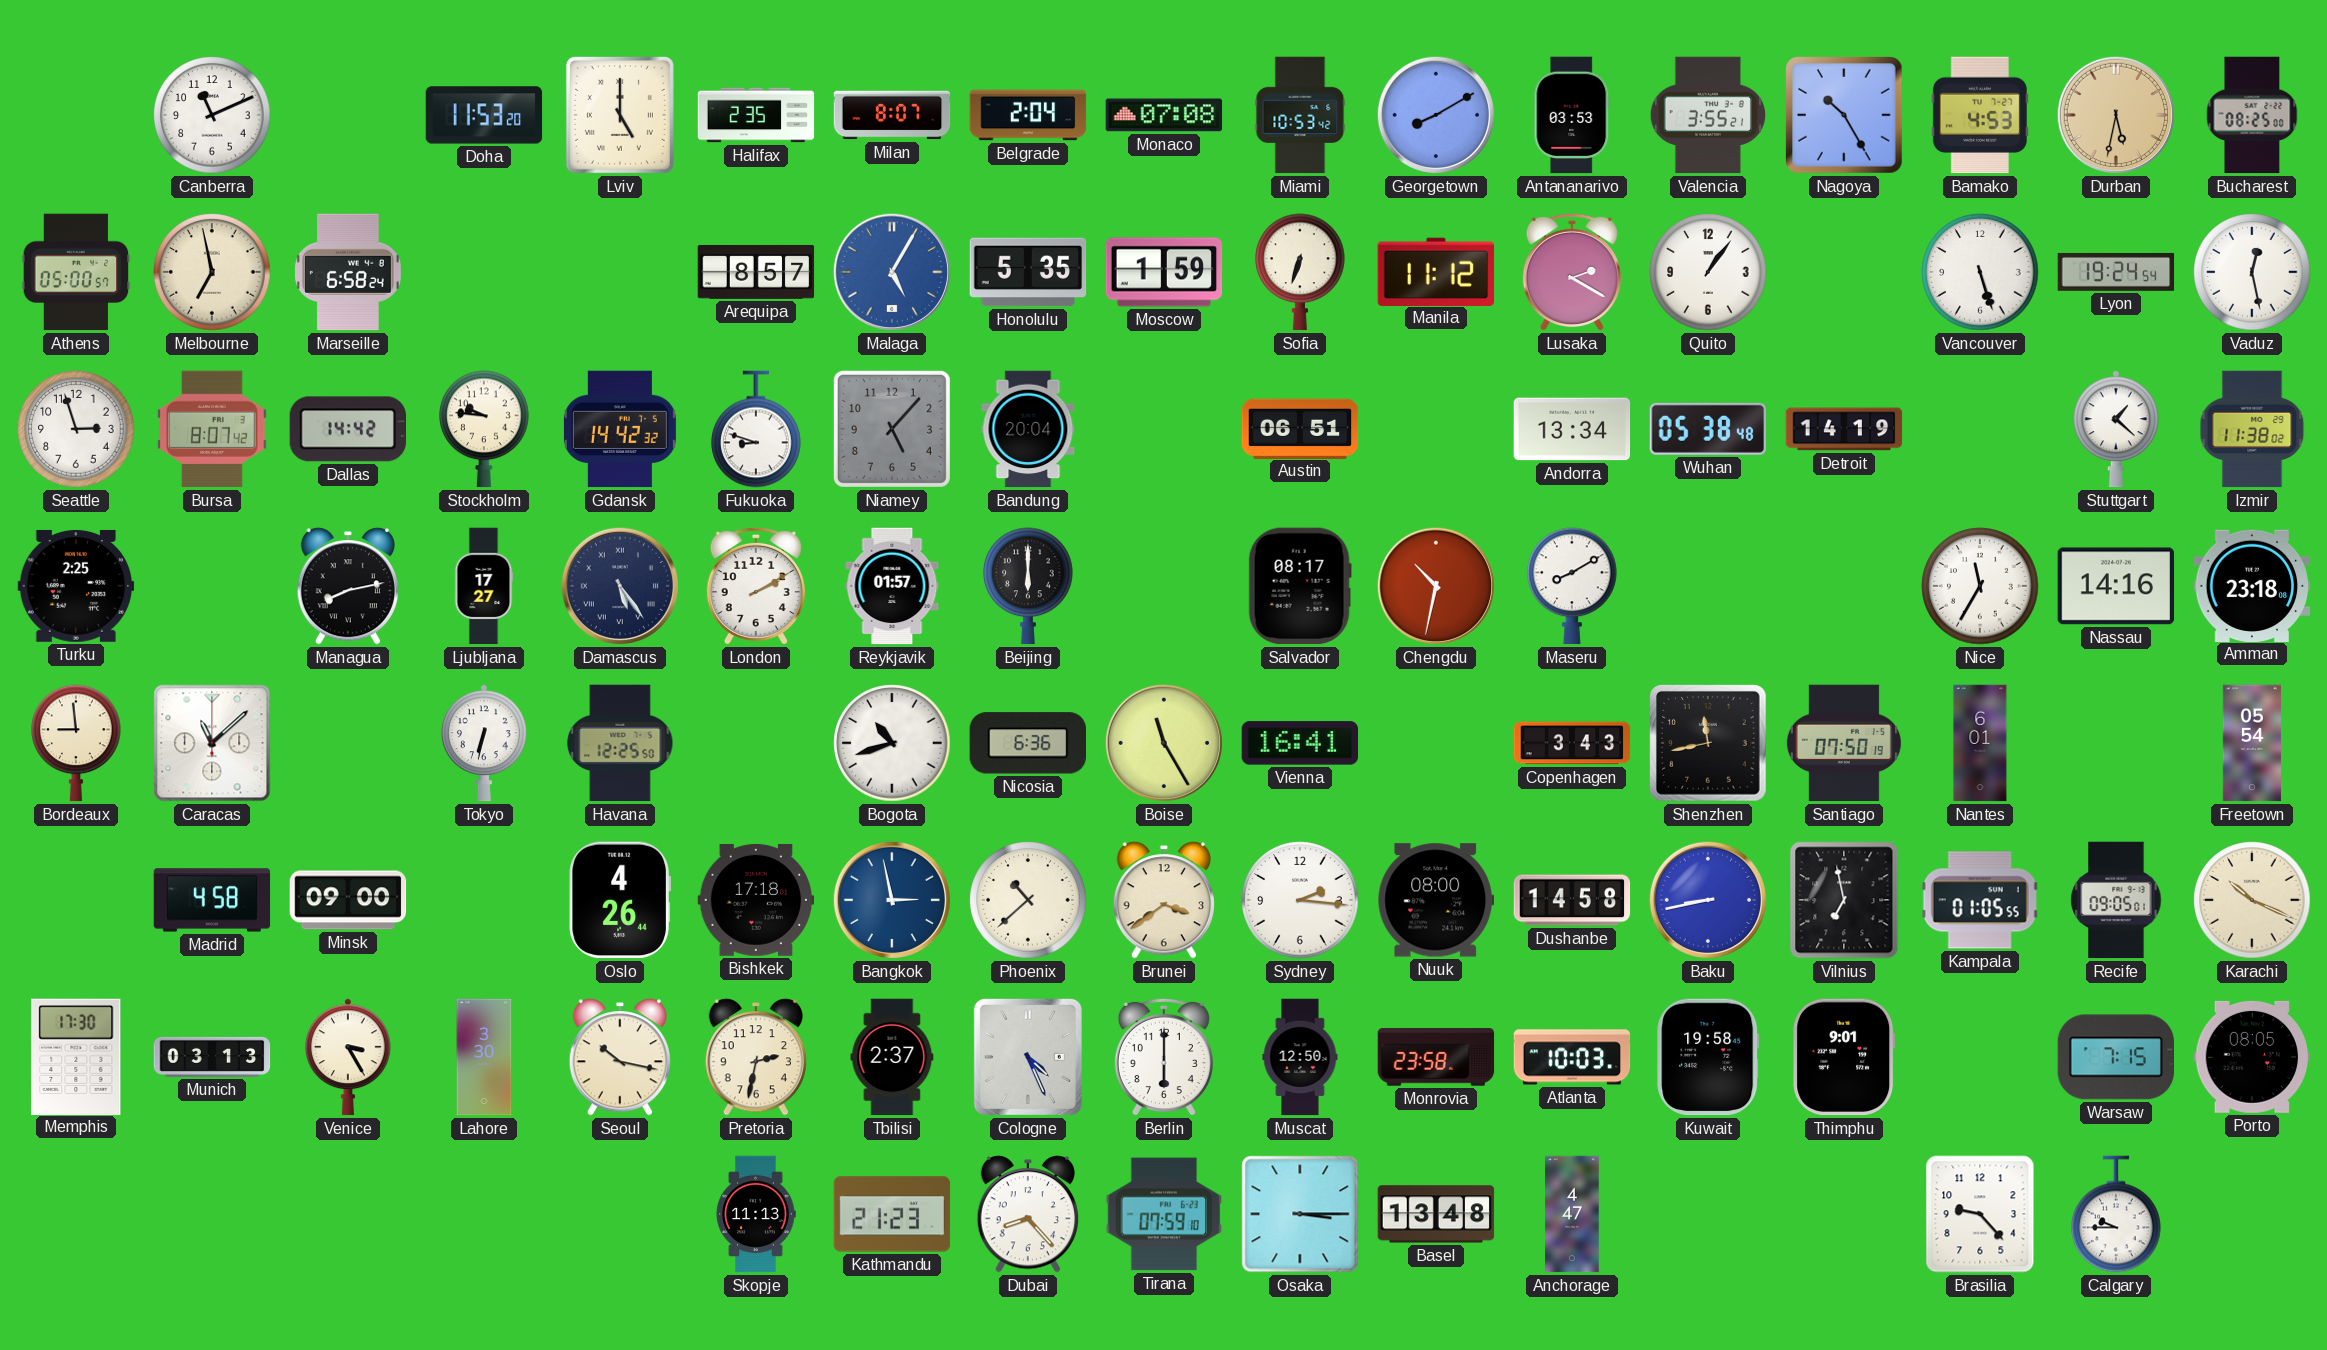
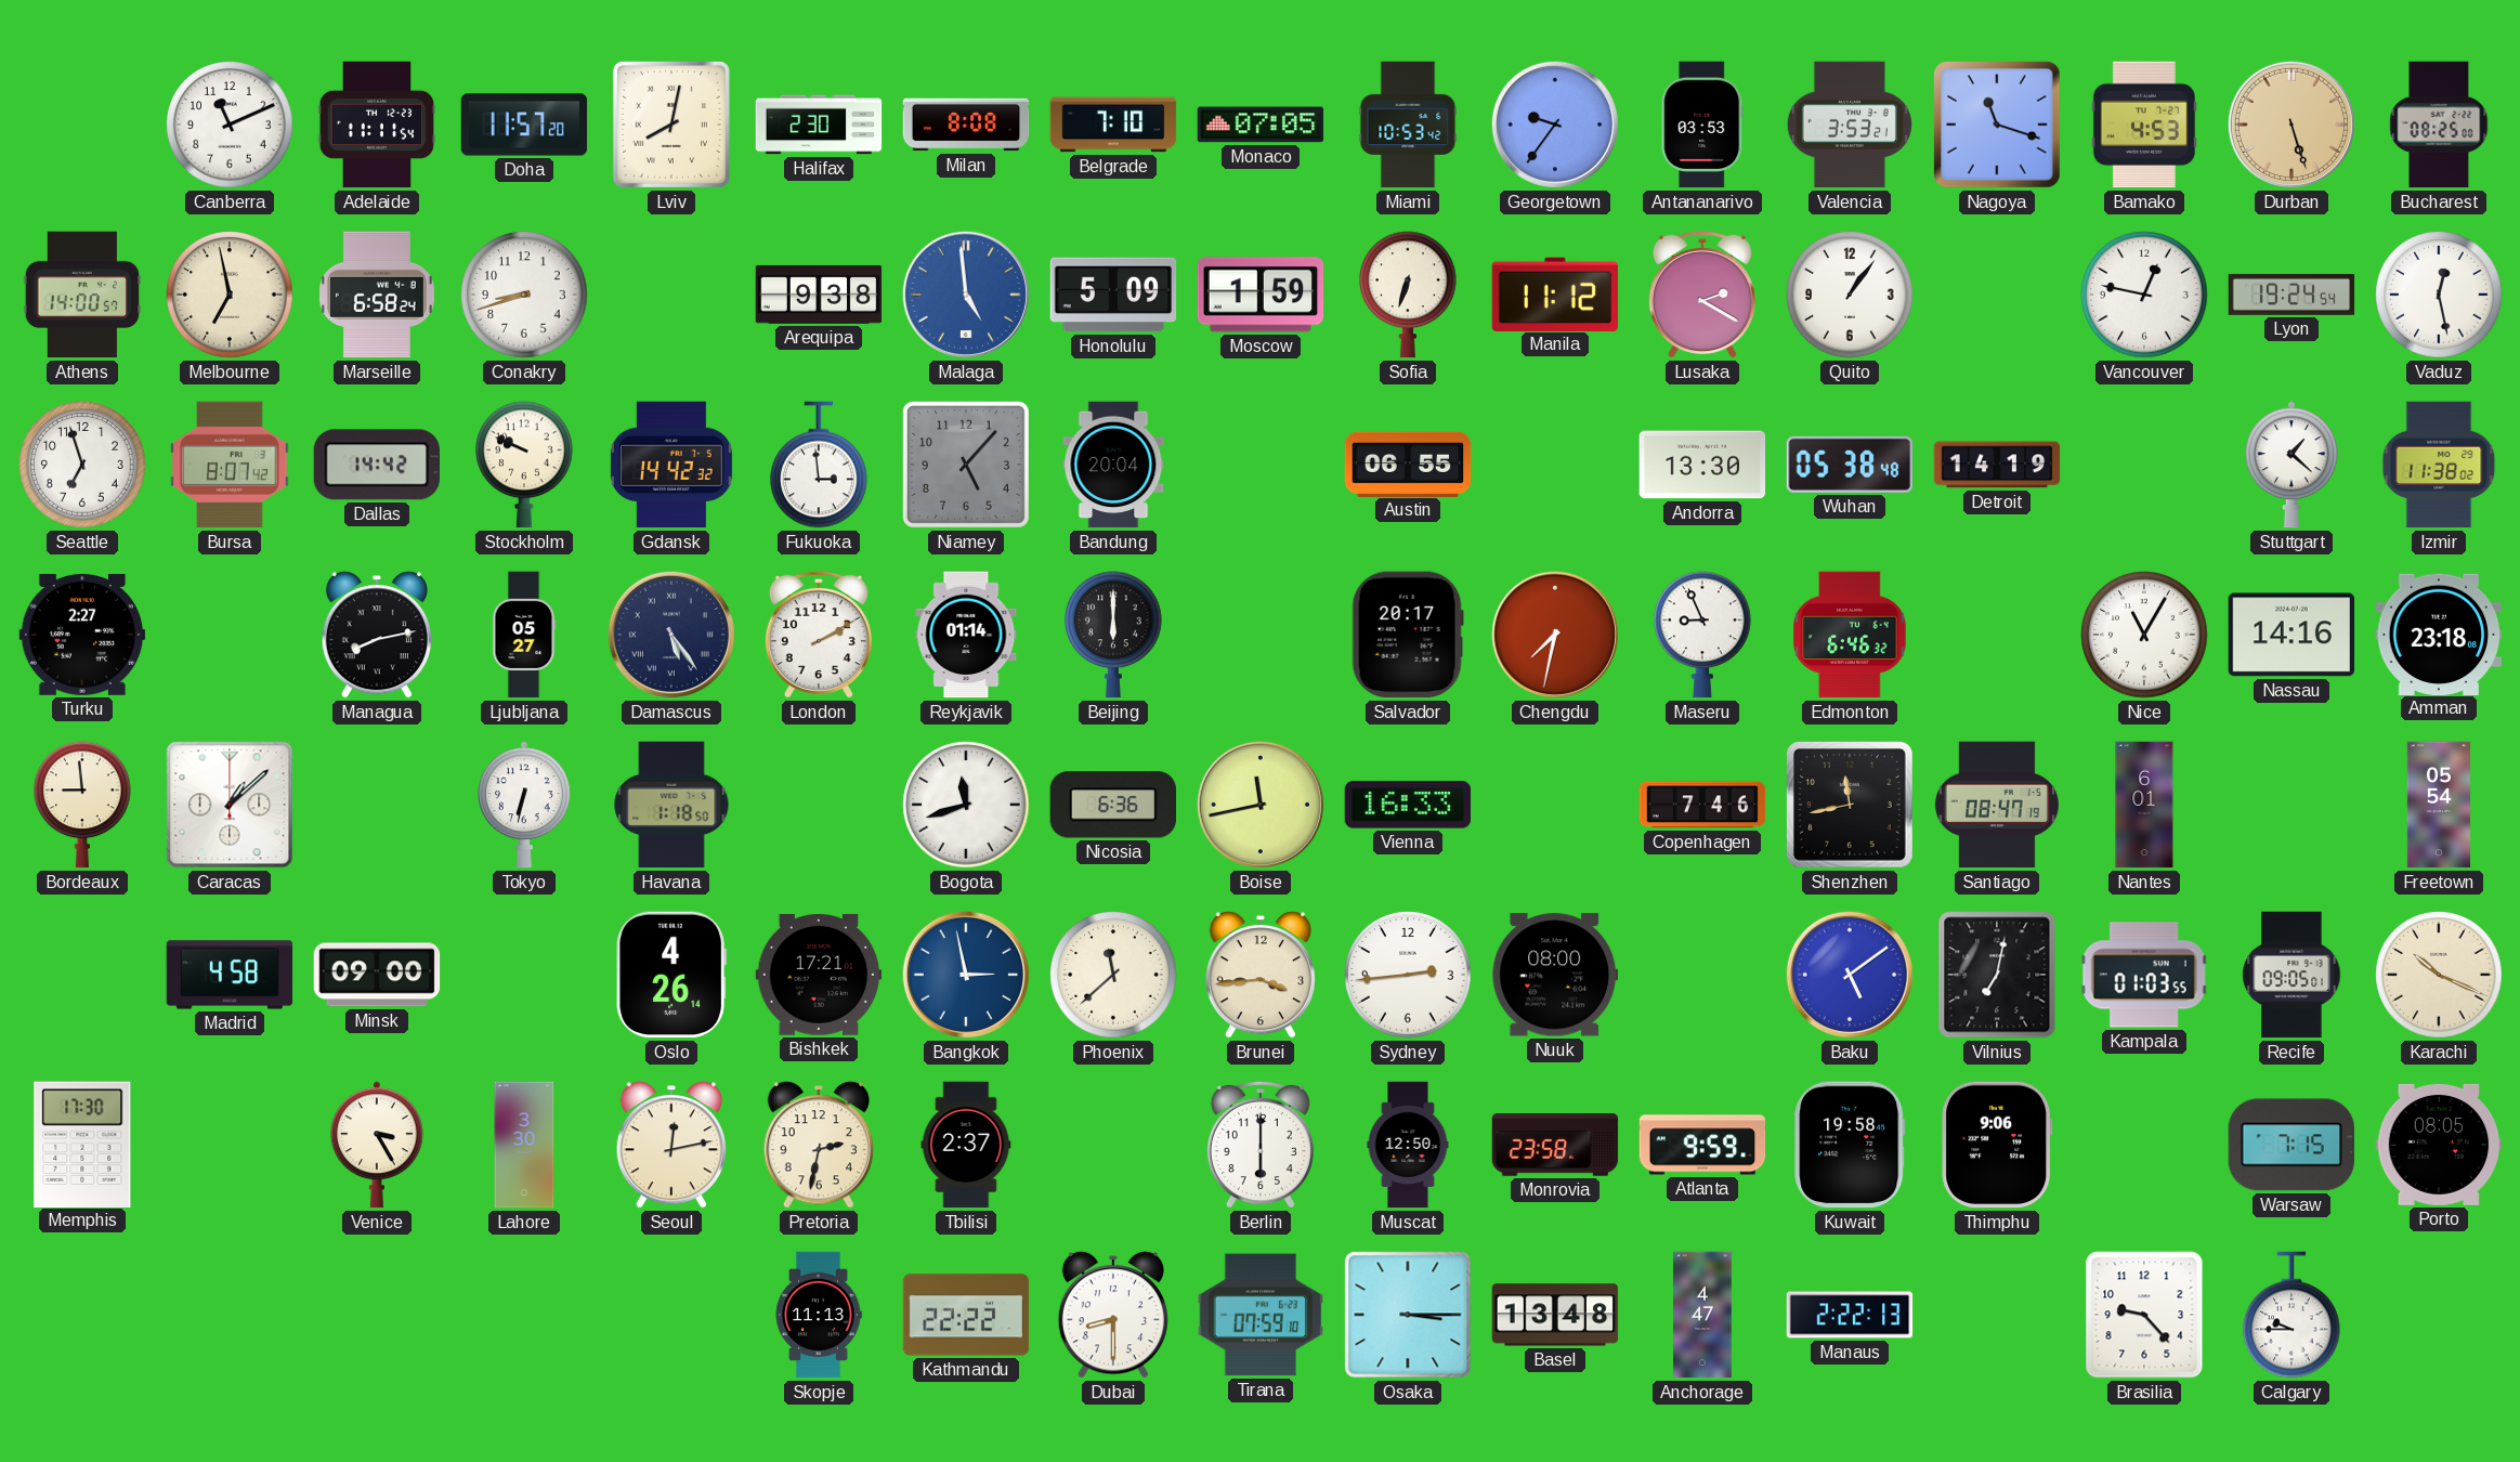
Adelaide: none -> 11:11
Doha: 11:53 -> 11:57
Lviv: 5:00 -> 8:02
Halifax: 2:35 -> 2:30
Milan: 8:07 -> 8:08
Belgrade: 2:04 -> 7:10
Monaco: 07:08 -> 07:05
Georgetown: 8:10 -> 9:36
Valencia: 3:55 -> 3:53
Nagoya: 10:25 -> 11:18
Durban: 5:32 -> 5:27
Athens: 05:00 -> 14:00
Conakry: none -> 8:42
Arequipa: 8:57 -> 9:38
Malaga: 5:05 -> 4:59
Honolulu: 5:35 -> 5:09
Vancouver: 5:27 -> 12:47
Seattle: 2:57 -> 6:57
Stockholm: 9:46 -> 9:49
Fukuoka: 8:48 -> 2:59
Austin: 06:51 -> 06:55
Andorra: 13:34 -> 13:30
Turku: 2:25 -> 2:27
Ljubljana: 17:27 -> 05:27
Reykjavik: 01:57 -> 01:14
Salvador: 08:17 -> 20:17
Chengdu: 10:32 -> 7:32
Maseru: 8:10 -> 8:56
Edmonton: none -> 6:46
Nice: 11:35 -> 11:05
Caracas: 11:08 -> 1:08
Havana: 12:25 -> 1:18
Bogota: 10:42 -> 11:42
Boise: 11:25 -> 11:43
Vienna: 16:41 -> 16:33
Copenhagen: 3:43 -> 7:46
Santiago: 07:50 -> 08:47
Oslo: 4:26:44 -> 4:26:14
Bishkek: 17:18 -> 17:21
Phoenix: 10:38 -> 11:38
Brunei: 3:39 -> 3:44
Sydney: 2:16 -> 2:44
Dushanbe: 14:58 -> none
Baku: 8:43 -> 5:09
Vilnius: 6:58 -> 7:02
Kampala: 01:05 -> 01:03
Munich: 03:13 -> none
Seoul: 10:17 -> 12:13
Cologne: 4:26 -> none
Atlanta: 10:03 -> 9:59
Thimphu: 9:01 -> 9:06
Kathmandu: 21:23 -> 22:22
Dubai: 8:23 -> 8:30
Manaus: none -> 2:22
